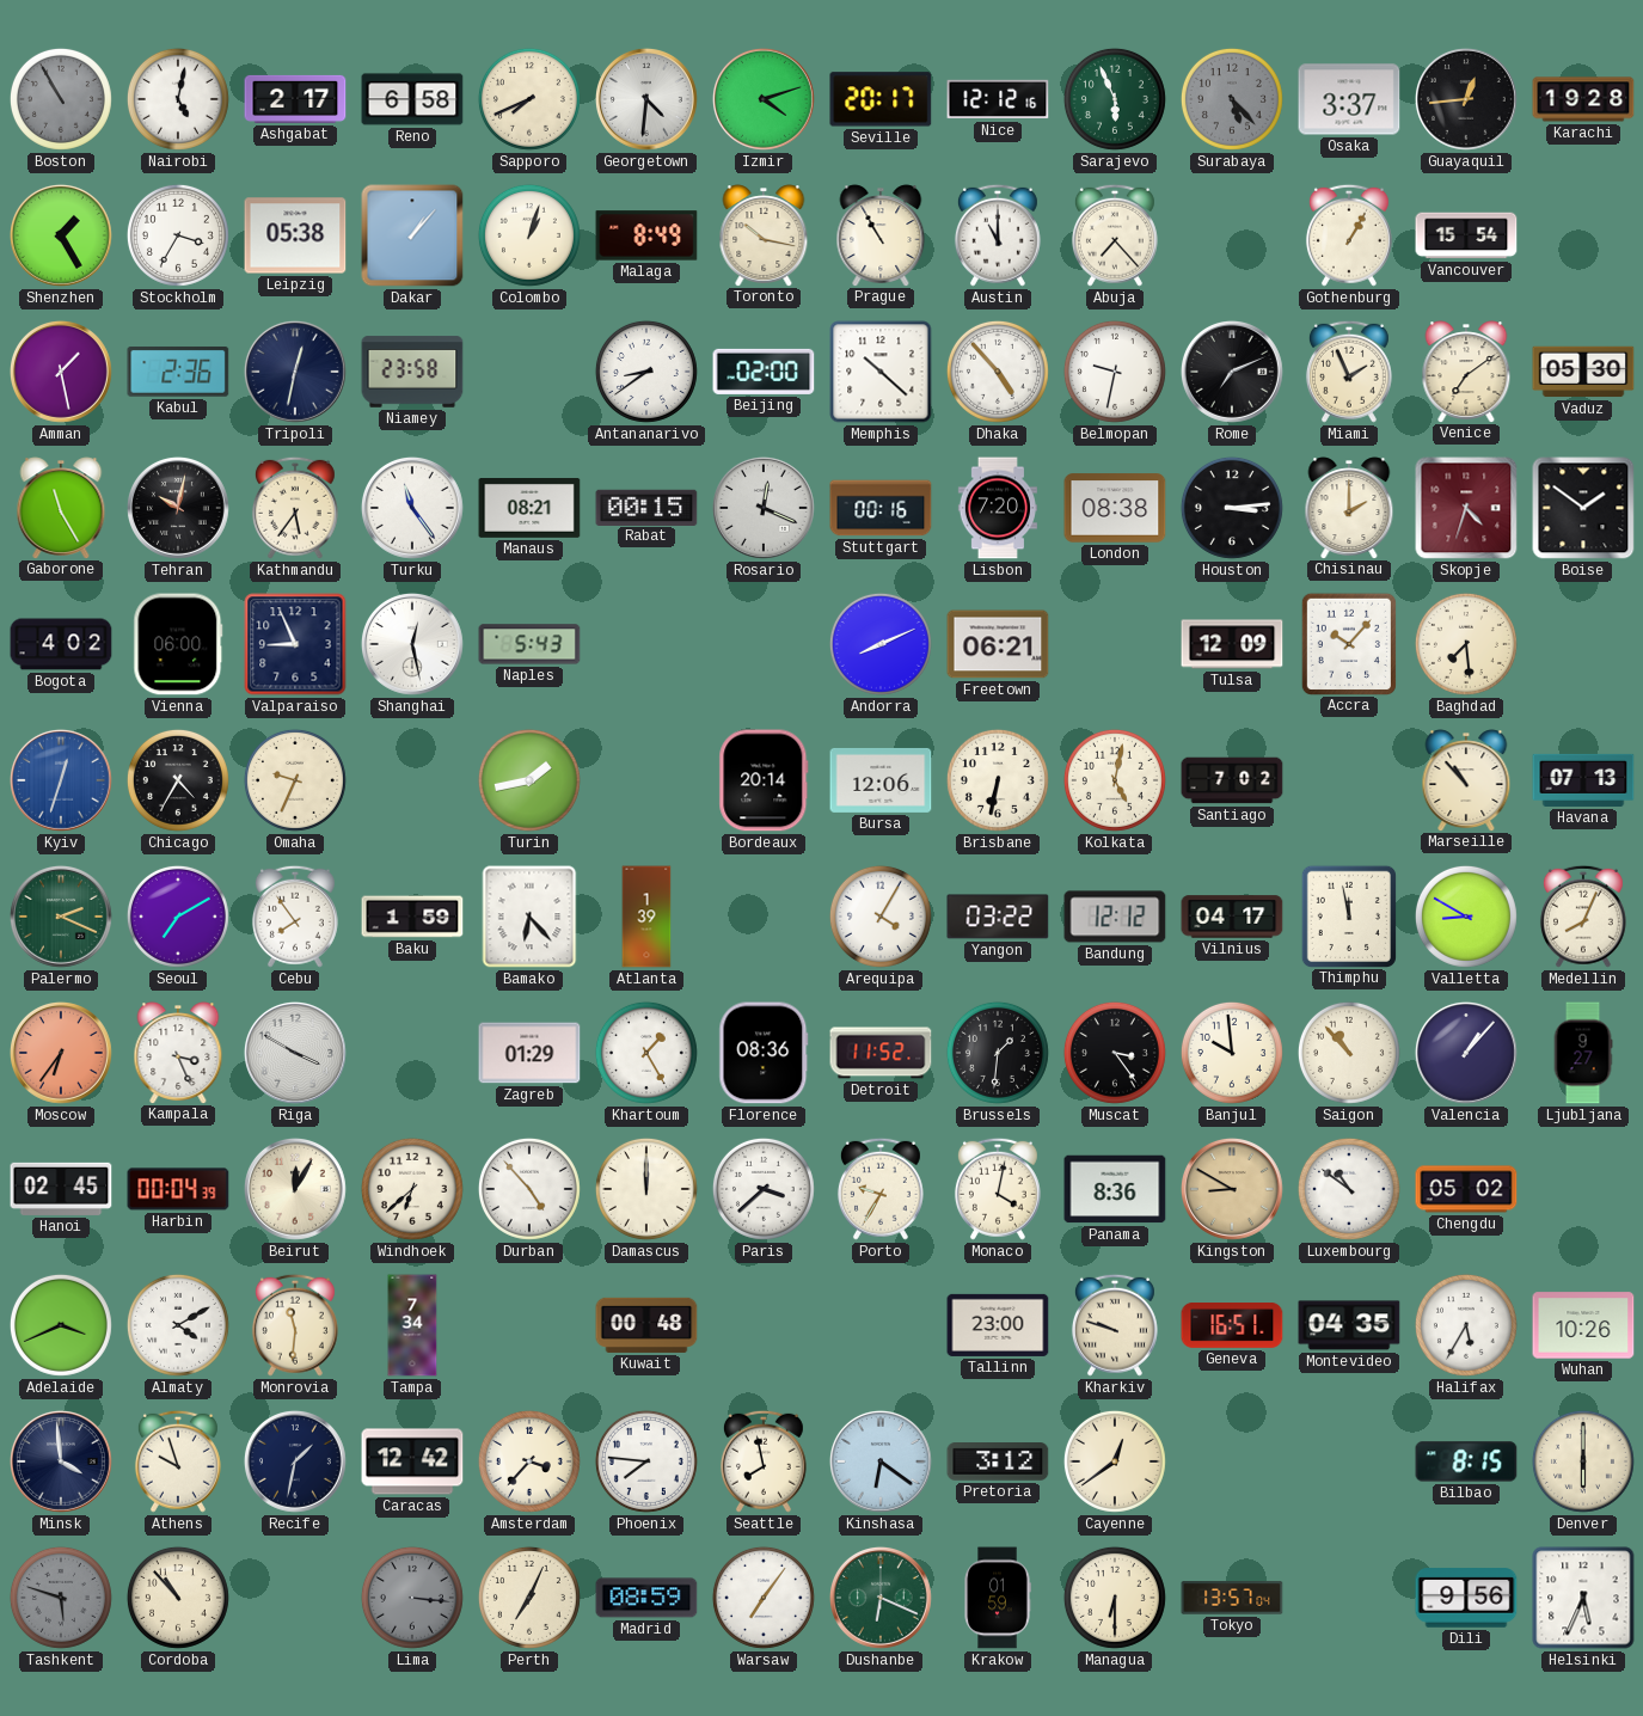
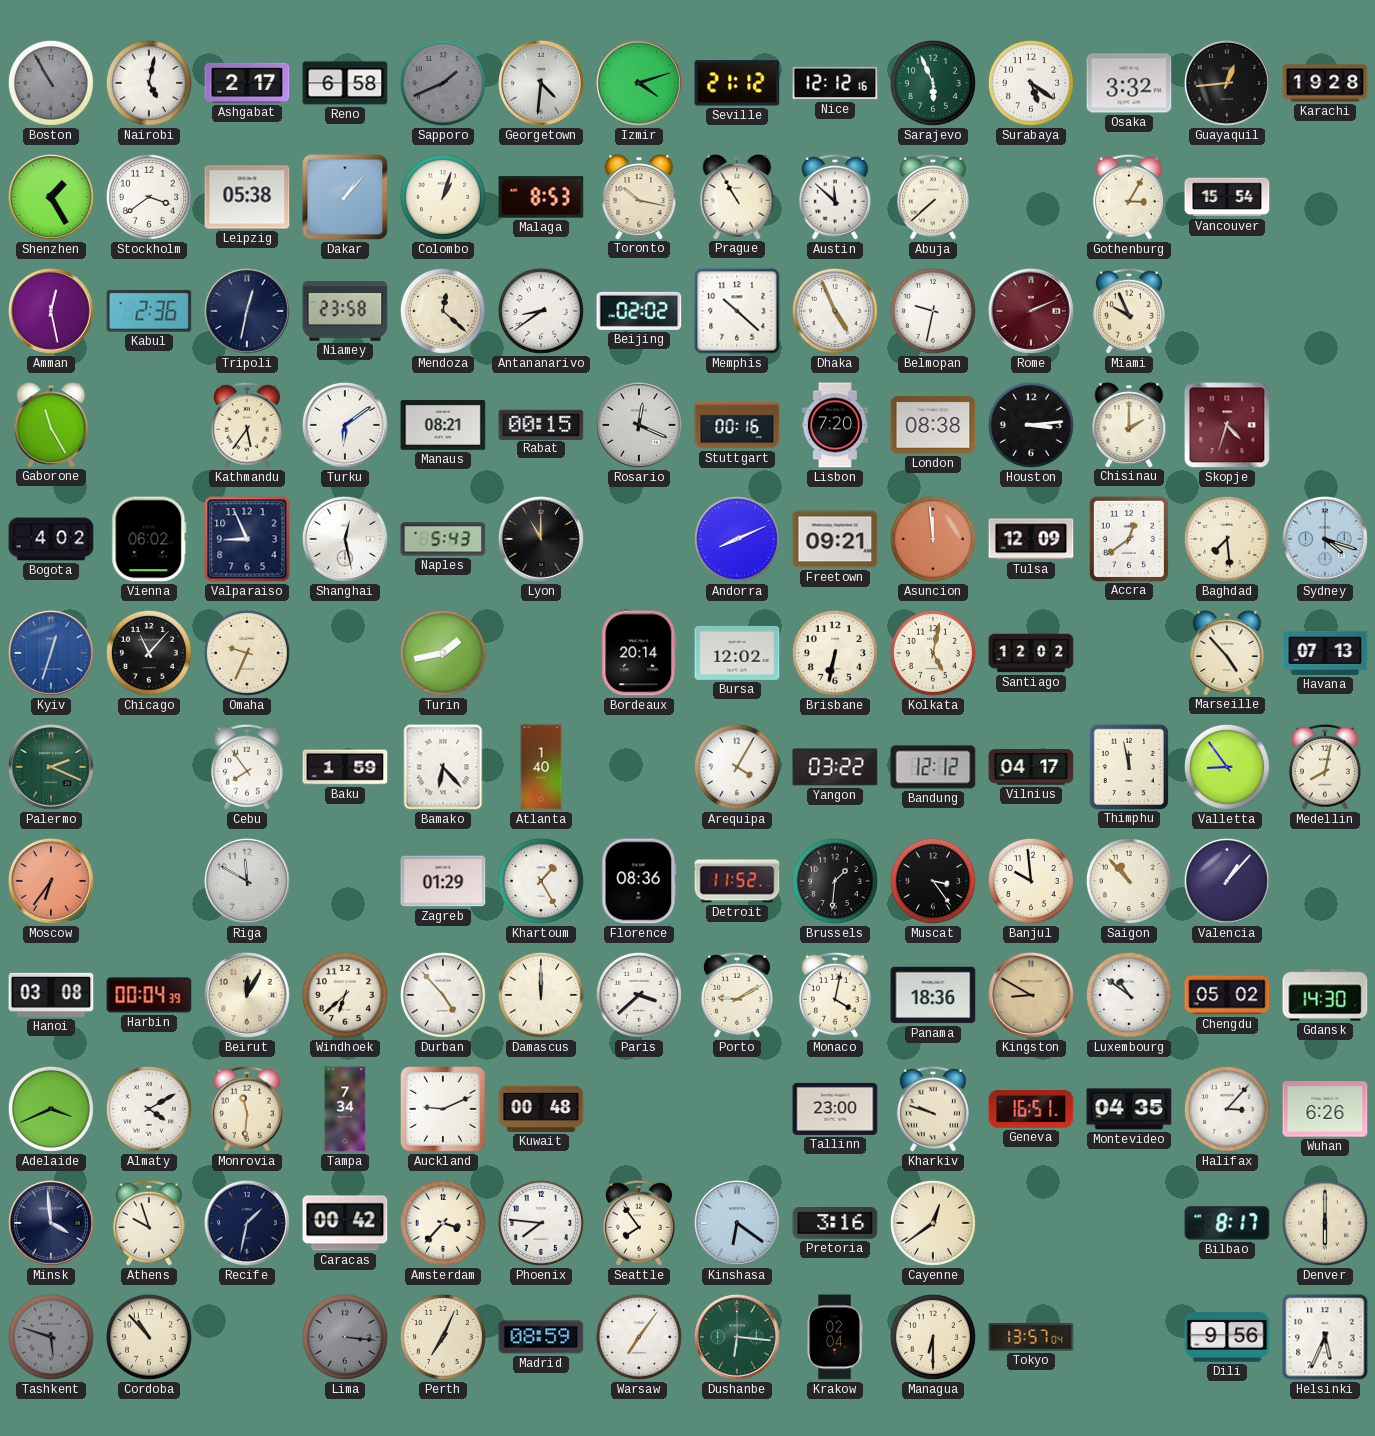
Sapporo: 7:41 -> 1:41
Sapporo dial: cream -> grey
Seville: 20:17 -> 21:12
Surabaya: 5:23 -> 5:21
Surabaya dial: grey -> white
Osaka: 3:37 -> 3:32
Stockholm: 3:35 -> 3:39
Malaga: 8:49 -> 8:53
Austin: 11:00 -> 11:52
Abuja: 7:23 -> 7:38
Gothenburg: 1:05 -> 3:05
Amman: 1:28 -> 12:28
Mendoza: none -> 12:22
Beijing: 02:00 -> 02:02
Dhaka: 4:53 -> 4:56
Rome: 7:11 -> 2:11
Rome dial: black -> burgundy
Miami: 1:56 -> 9:56
Venice: 7:09 -> none
Vaduz: 05:30 -> none
Tehran: 10:02 -> none
Turku: 11:24 -> 6:09
Boise: 1:51 -> none
Vienna: 06:00 -> 06:02
Lyon: none -> 11:00
Freetown: 06:21 -> 09:21
Asuncion: none -> 11:59
Accra: 10:07 -> 12:39
Sydney: none -> 4:18
Chicago: 4:35 -> 11:07
Bursa: 12:06 -> 12:02
Santiago: 7:02 -> 12:02
Marseille: 10:53 -> 4:53
Seoul: 7:10 -> none
Atlanta: 1:39 -> 1:40
Valletta: 8:50 -> 8:54
Medellin: 8:04 -> 8:02
Kampala: 3:26 -> none
Riga: 3:50 -> 11:50
Ljubljana: 9:27 -> none
Hanoi: 02:45 -> 03:08
Porto: 9:35 -> 9:10
Panama: 8:36 -> 18:36
Gdansk: none -> 14:30
Auckland: none -> 9:11
Halifax: 5:35 -> 3:07
Wuhan: 10:26 -> 6:26
Caracas: 12:42 -> 00:42
Seattle: 7:58 -> 7:54
Pretoria: 3:12 -> 3:16
Bilbao: 8:15 -> 8:17
Dushanbe: 6:19 -> 6:16
Krakow: 01:59 -> 02:04
